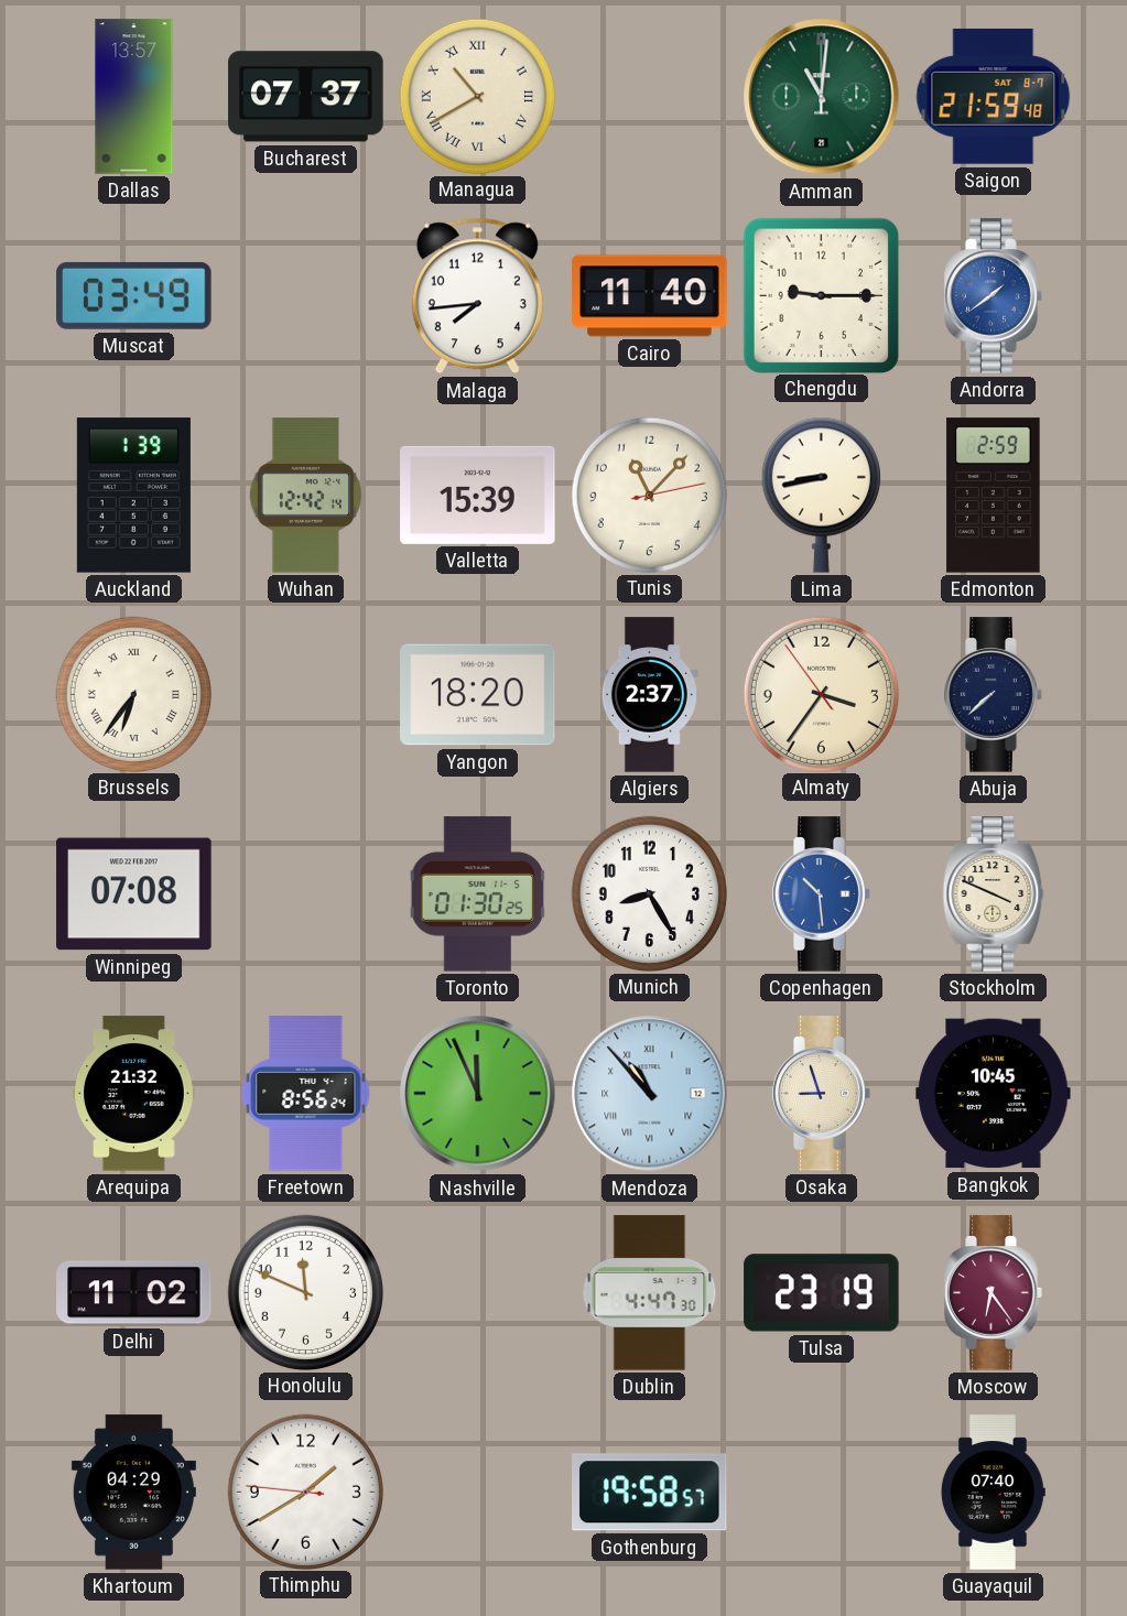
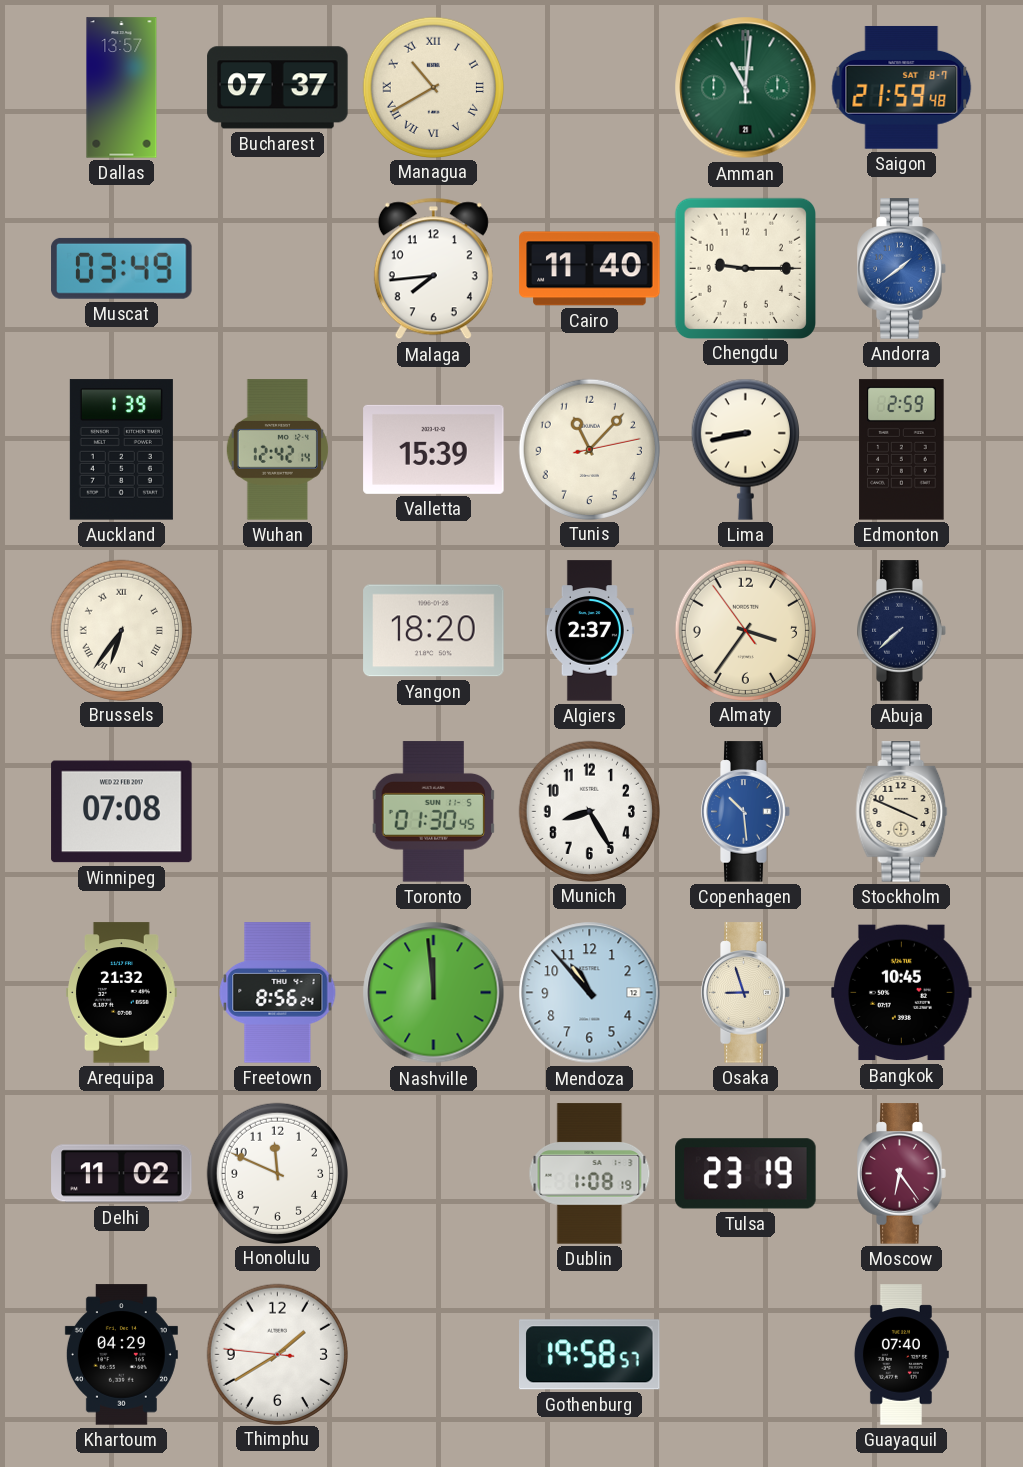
Toronto: 01:30:25 -> 01:30:45
Nashville: 11:56 -> 11:59
Mendoza numerals: Roman -> Arabic
Dublin: 4:47 -> 1:08
